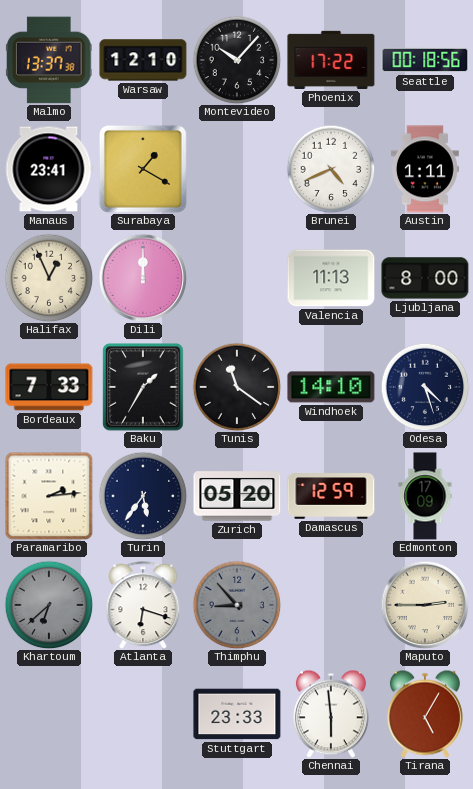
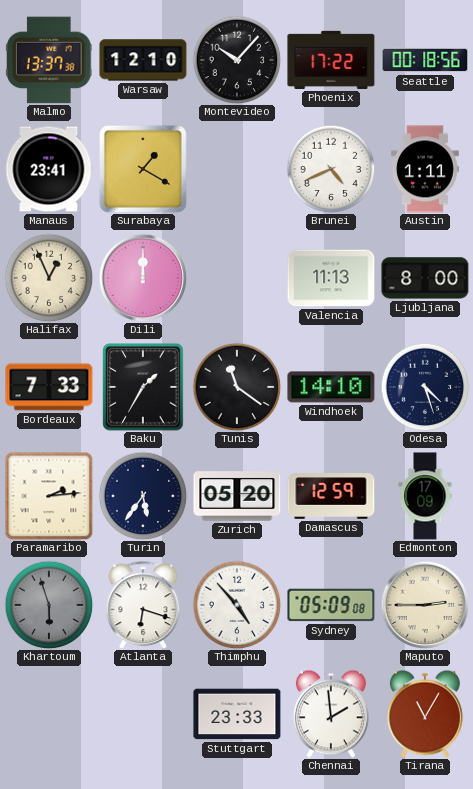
Khartoum: 6:38 -> 5:57
Thimphu: 8:53 -> 4:53
Thimphu dial: grey -> white
Sydney: none -> 05:09
Chennai: 5:59 -> 1:59
Tirana: 5:05 -> 11:05
